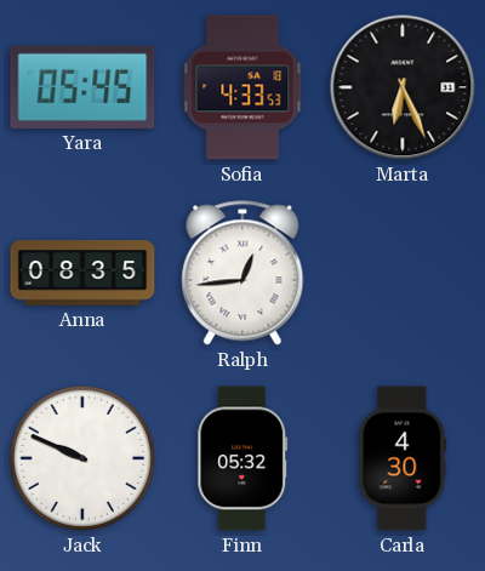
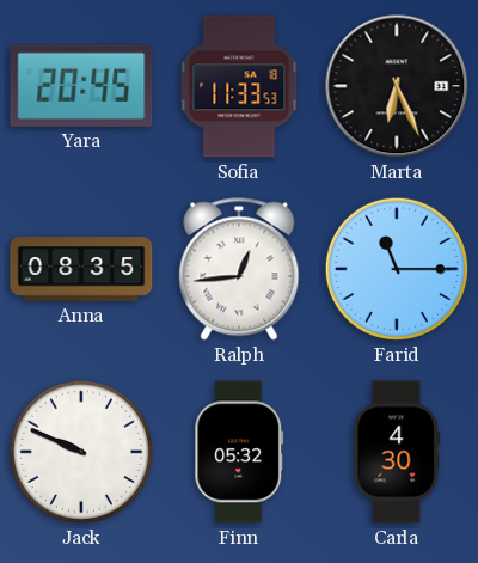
Yara: 05:45 -> 20:45
Sofia: 4:33 -> 11:33
Farid: none -> 11:15
